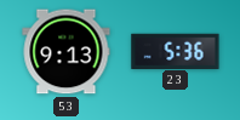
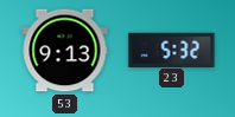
23: 5:36 -> 5:32
